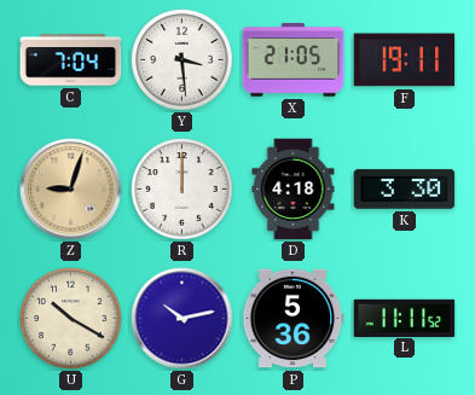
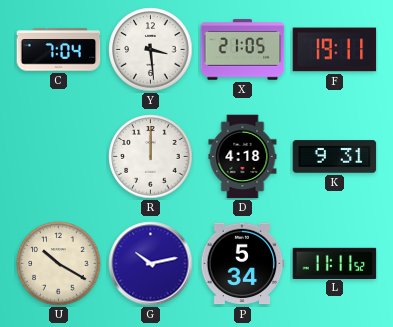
Z: 9:03 -> none
K: 3:30 -> 9:31
P: 5:36 -> 5:34
